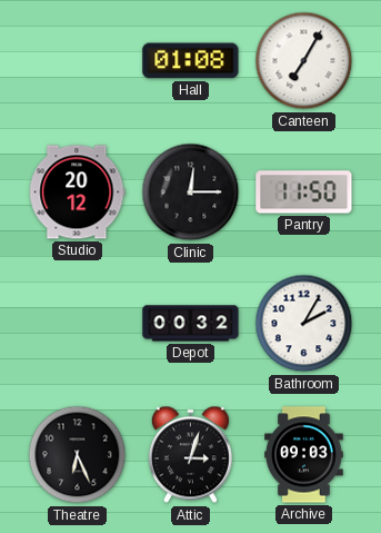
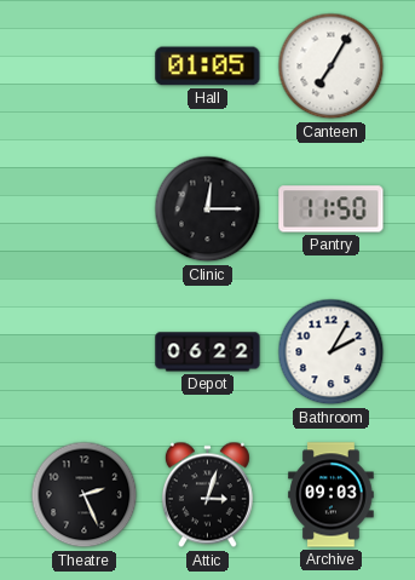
Hall: 01:08 -> 01:05
Studio: 20:12 -> none
Depot: 00:32 -> 06:22
Theatre: 6:26 -> 2:26
